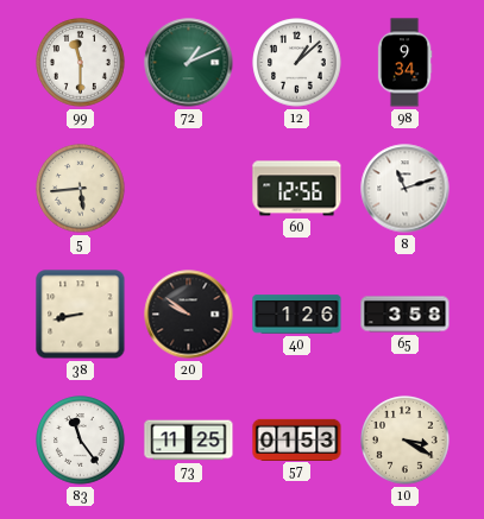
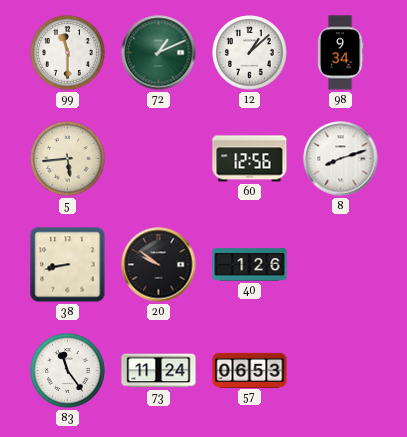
8: 11:12 -> 8:12
65: 3:58 -> none
73: 11:25 -> 11:24
57: 01:53 -> 06:53
10: 3:20 -> none
